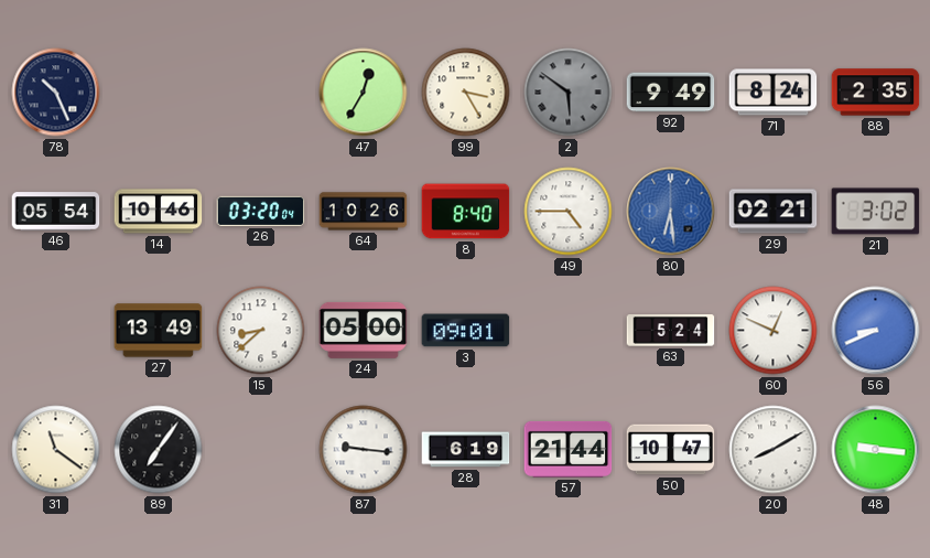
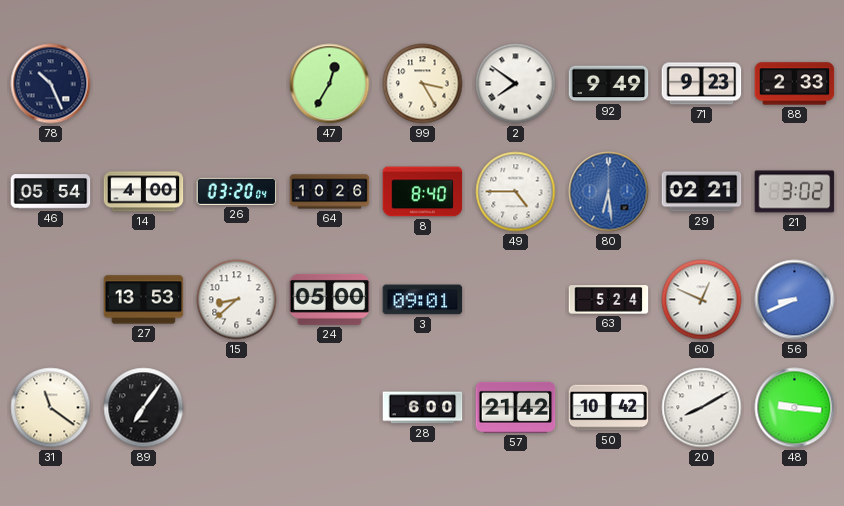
2: 5:51 -> 7:51
2 dial: grey -> white
71: 8:24 -> 9:23
88: 2:35 -> 2:33
14: 10:46 -> 4:00
27: 13:49 -> 13:53
87: 9:16 -> none
28: 6:19 -> 6:00
57: 21:44 -> 21:42
50: 10:47 -> 10:42
